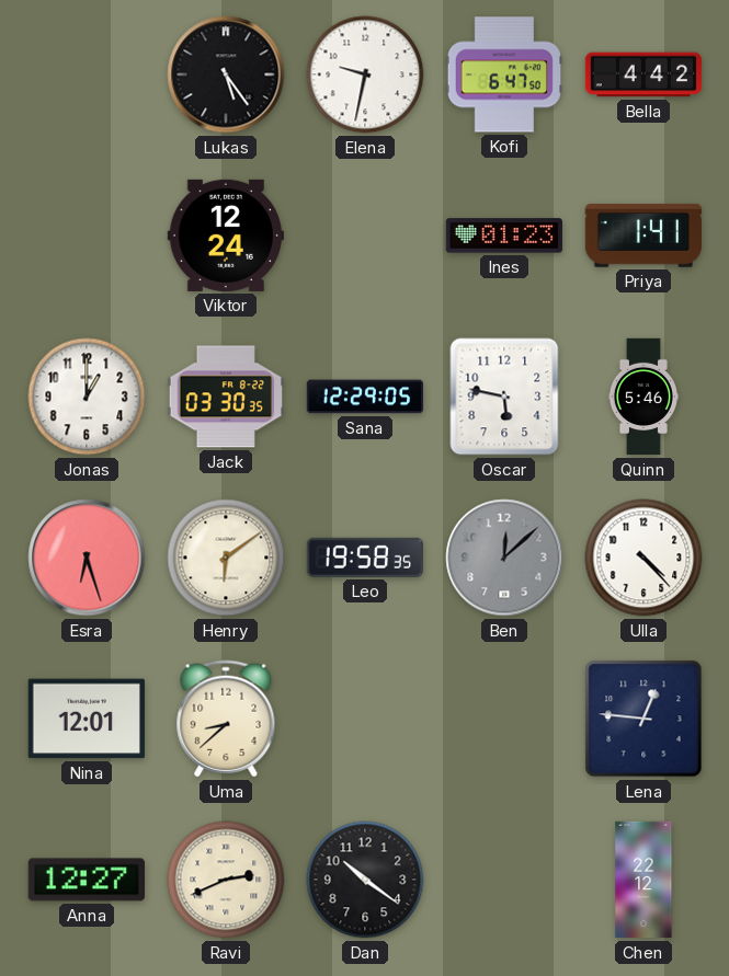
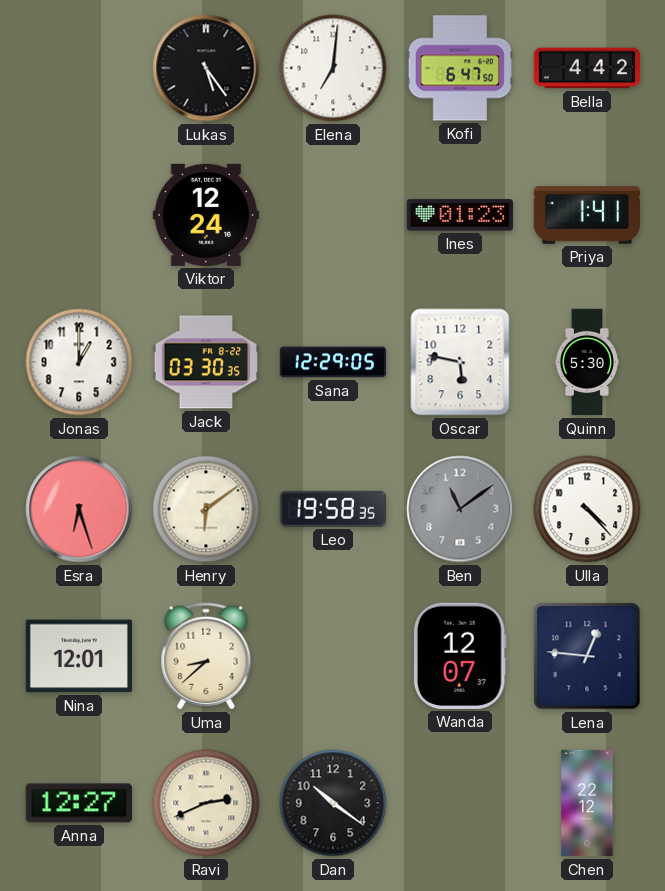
Elena: 9:32 -> 7:01
Quinn: 5:46 -> 5:30
Ben: 12:08 -> 11:09
Wanda: none -> 12:07
